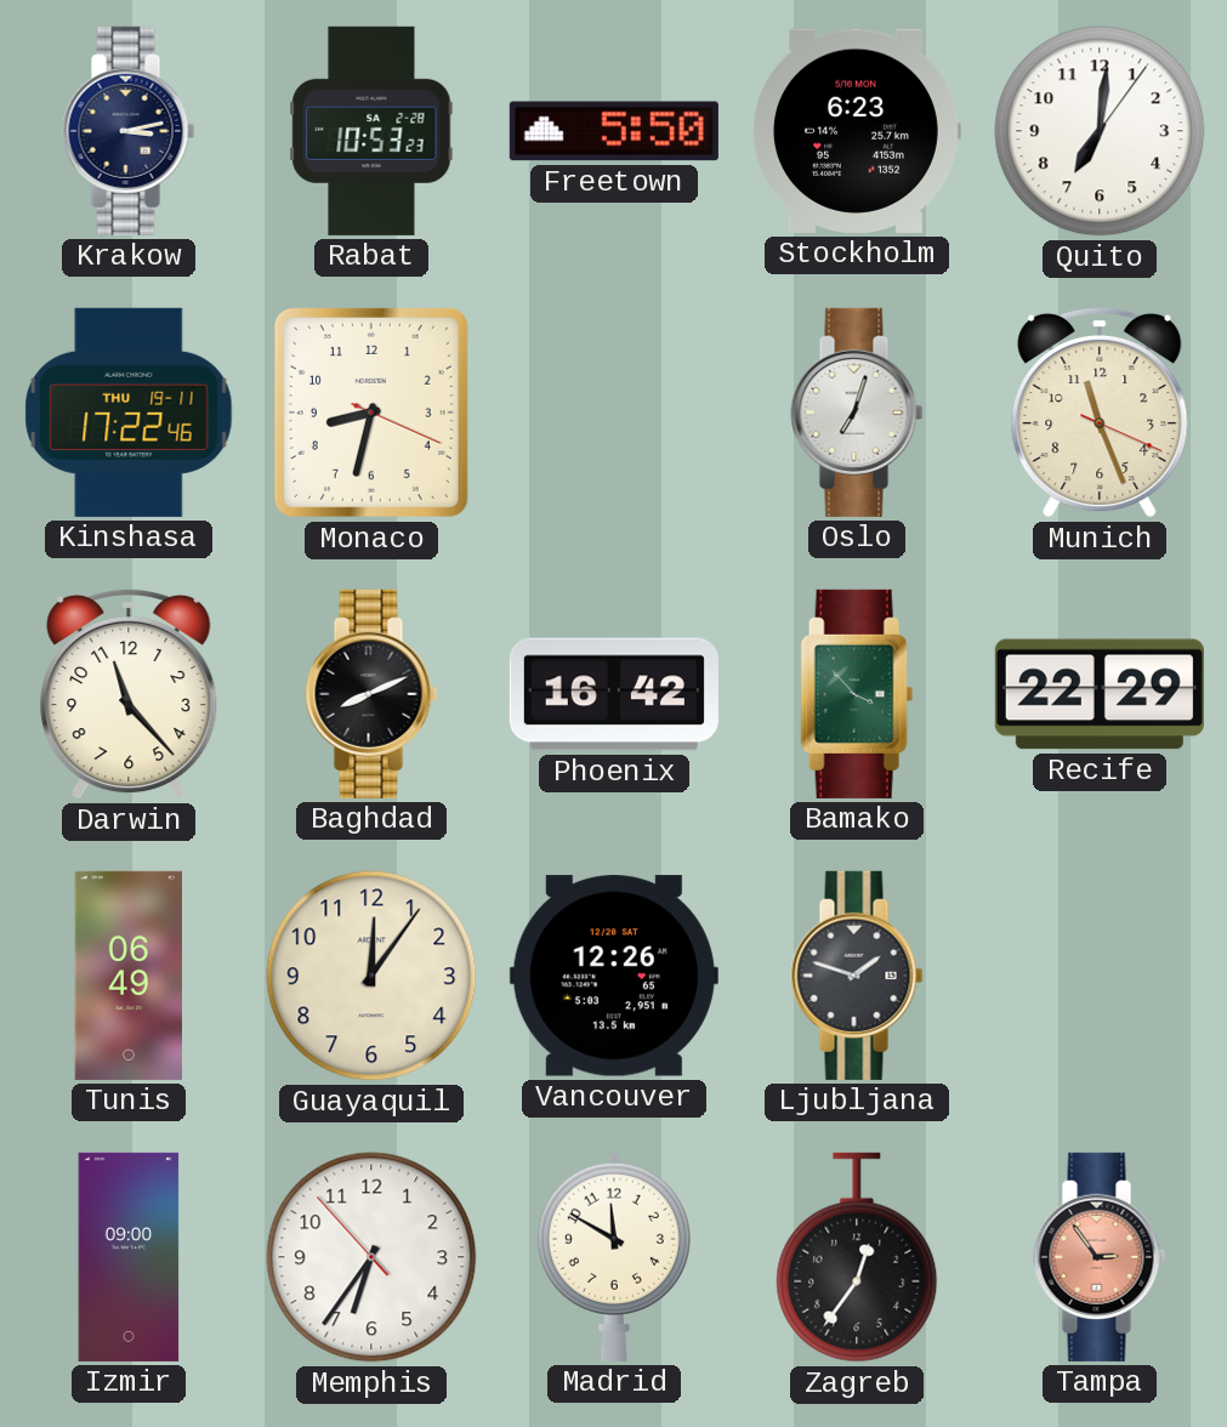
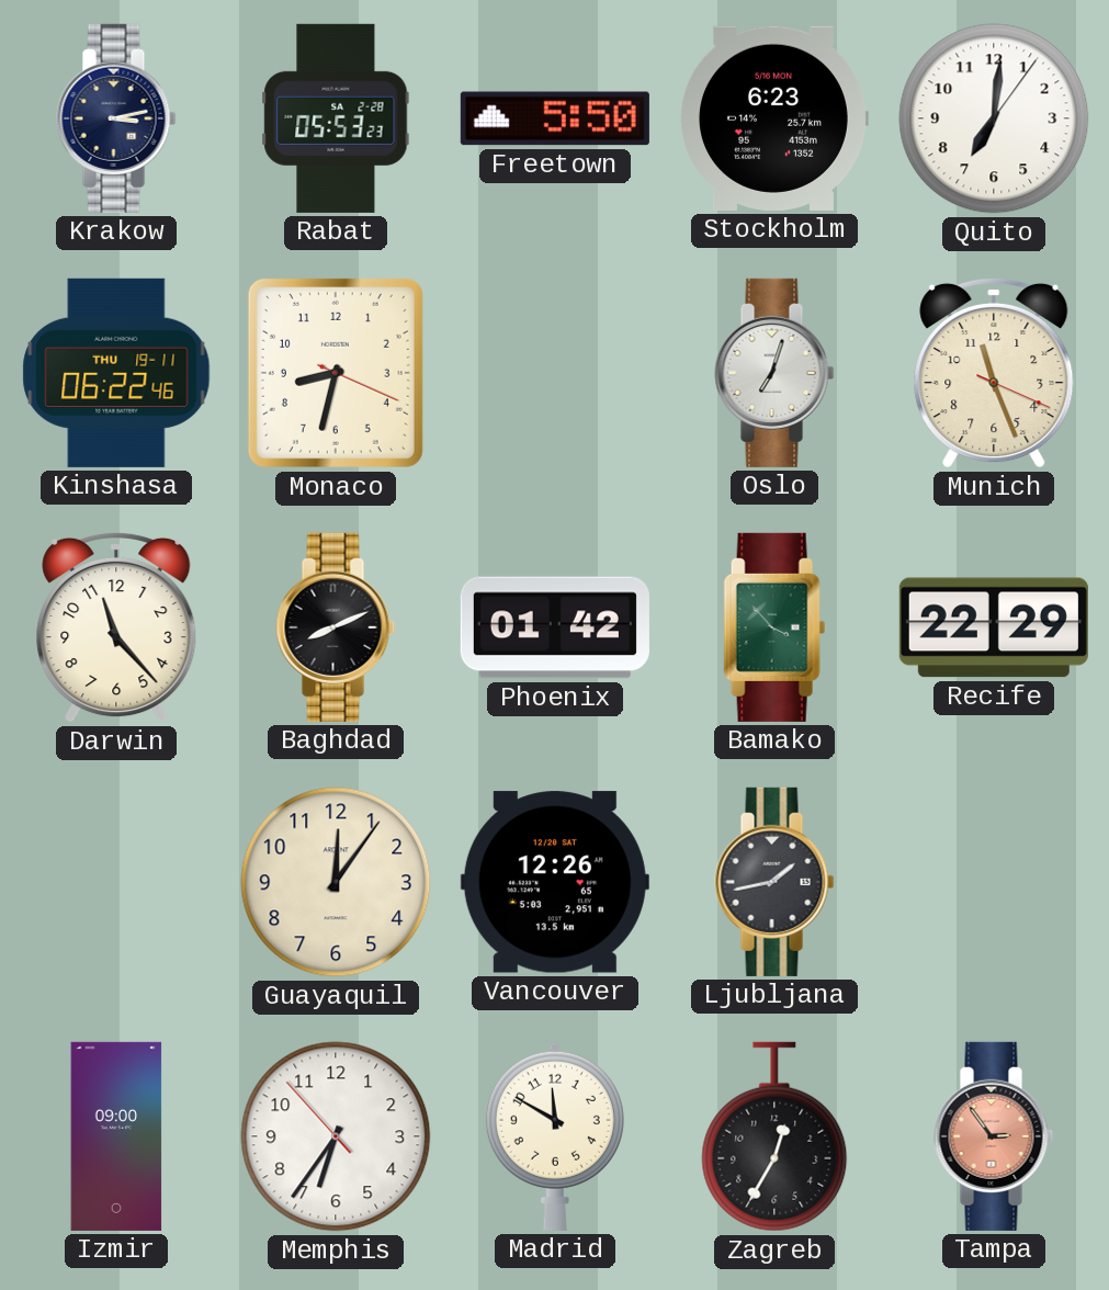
Rabat: 10:53 -> 05:53
Kinshasa: 17:22 -> 06:22
Phoenix: 16:42 -> 01:42
Tunis: 06:49 -> none
Ljubljana: 1:48 -> 1:43
Zagreb: 12:36 -> 12:35
